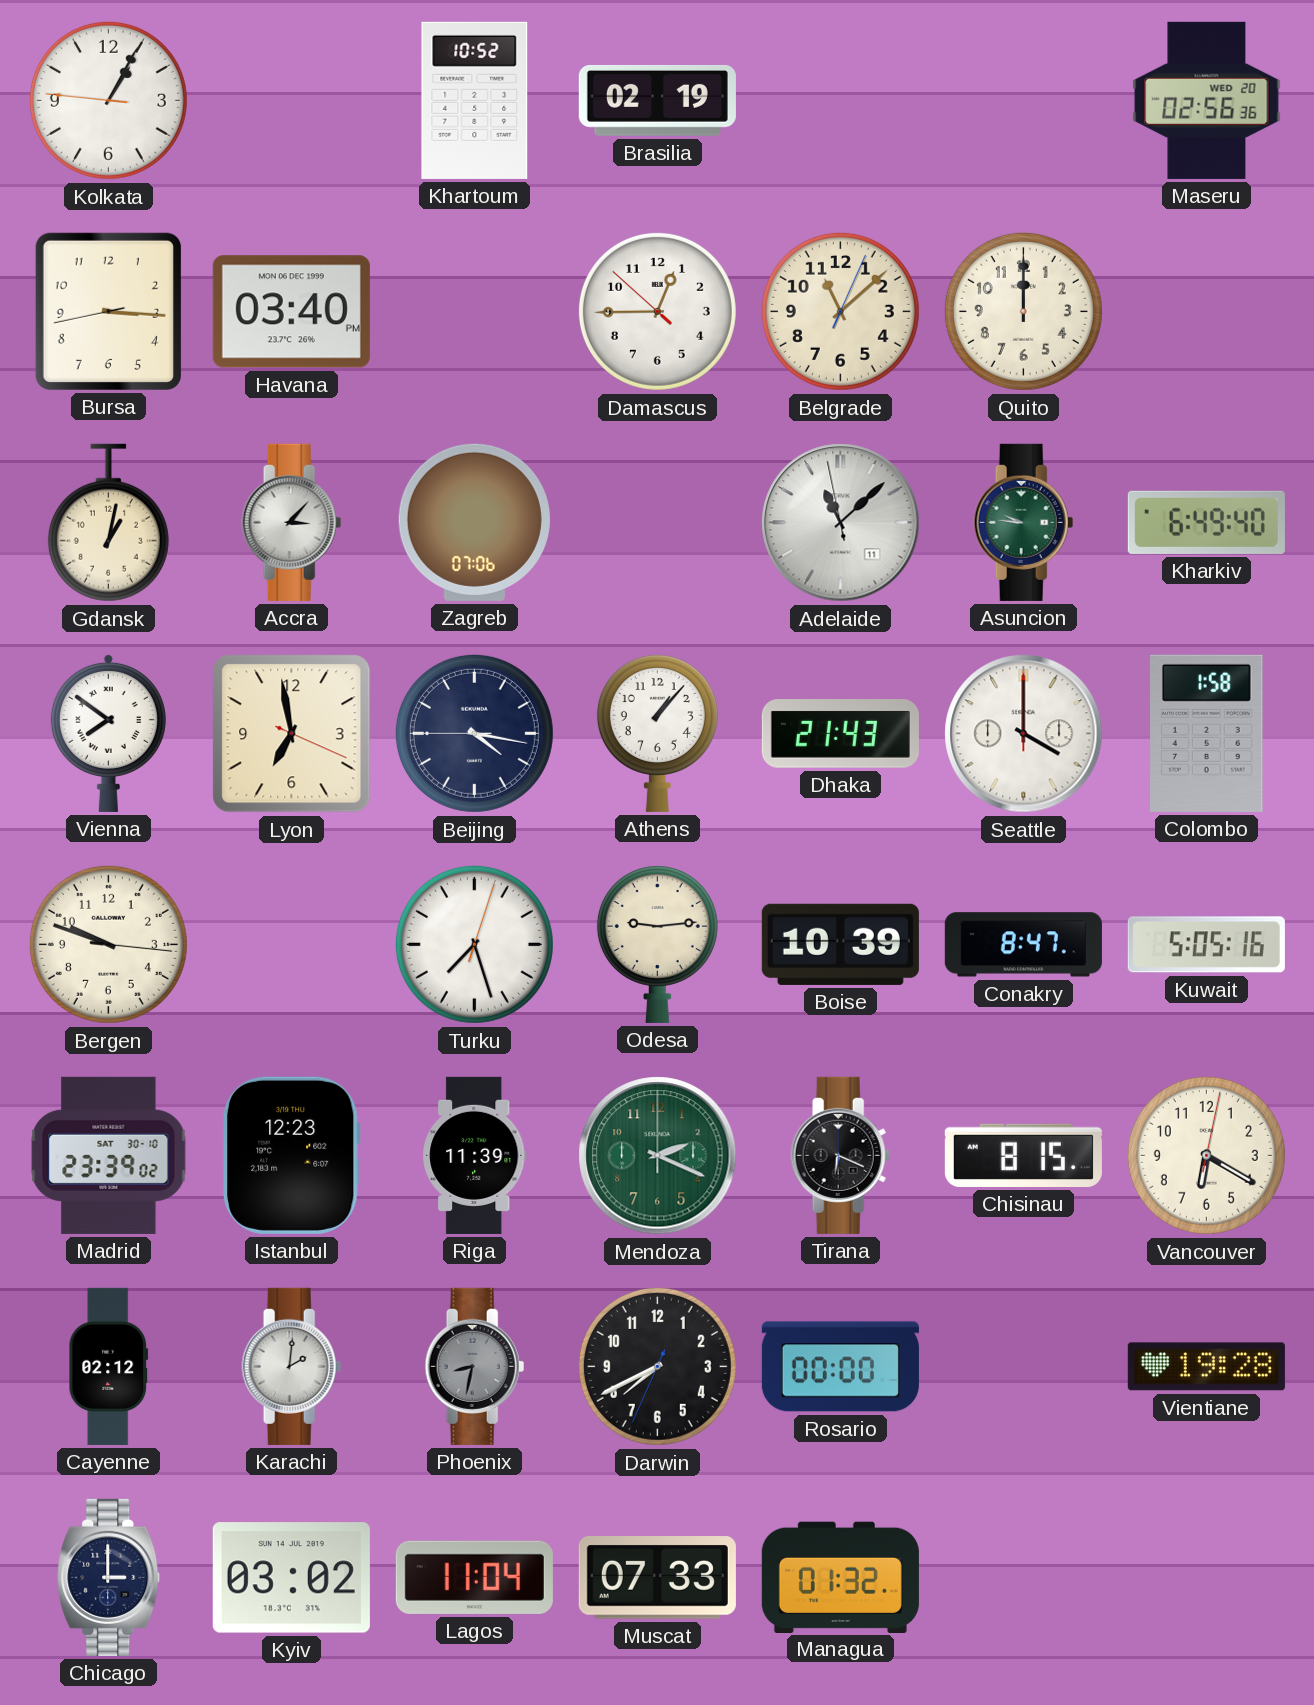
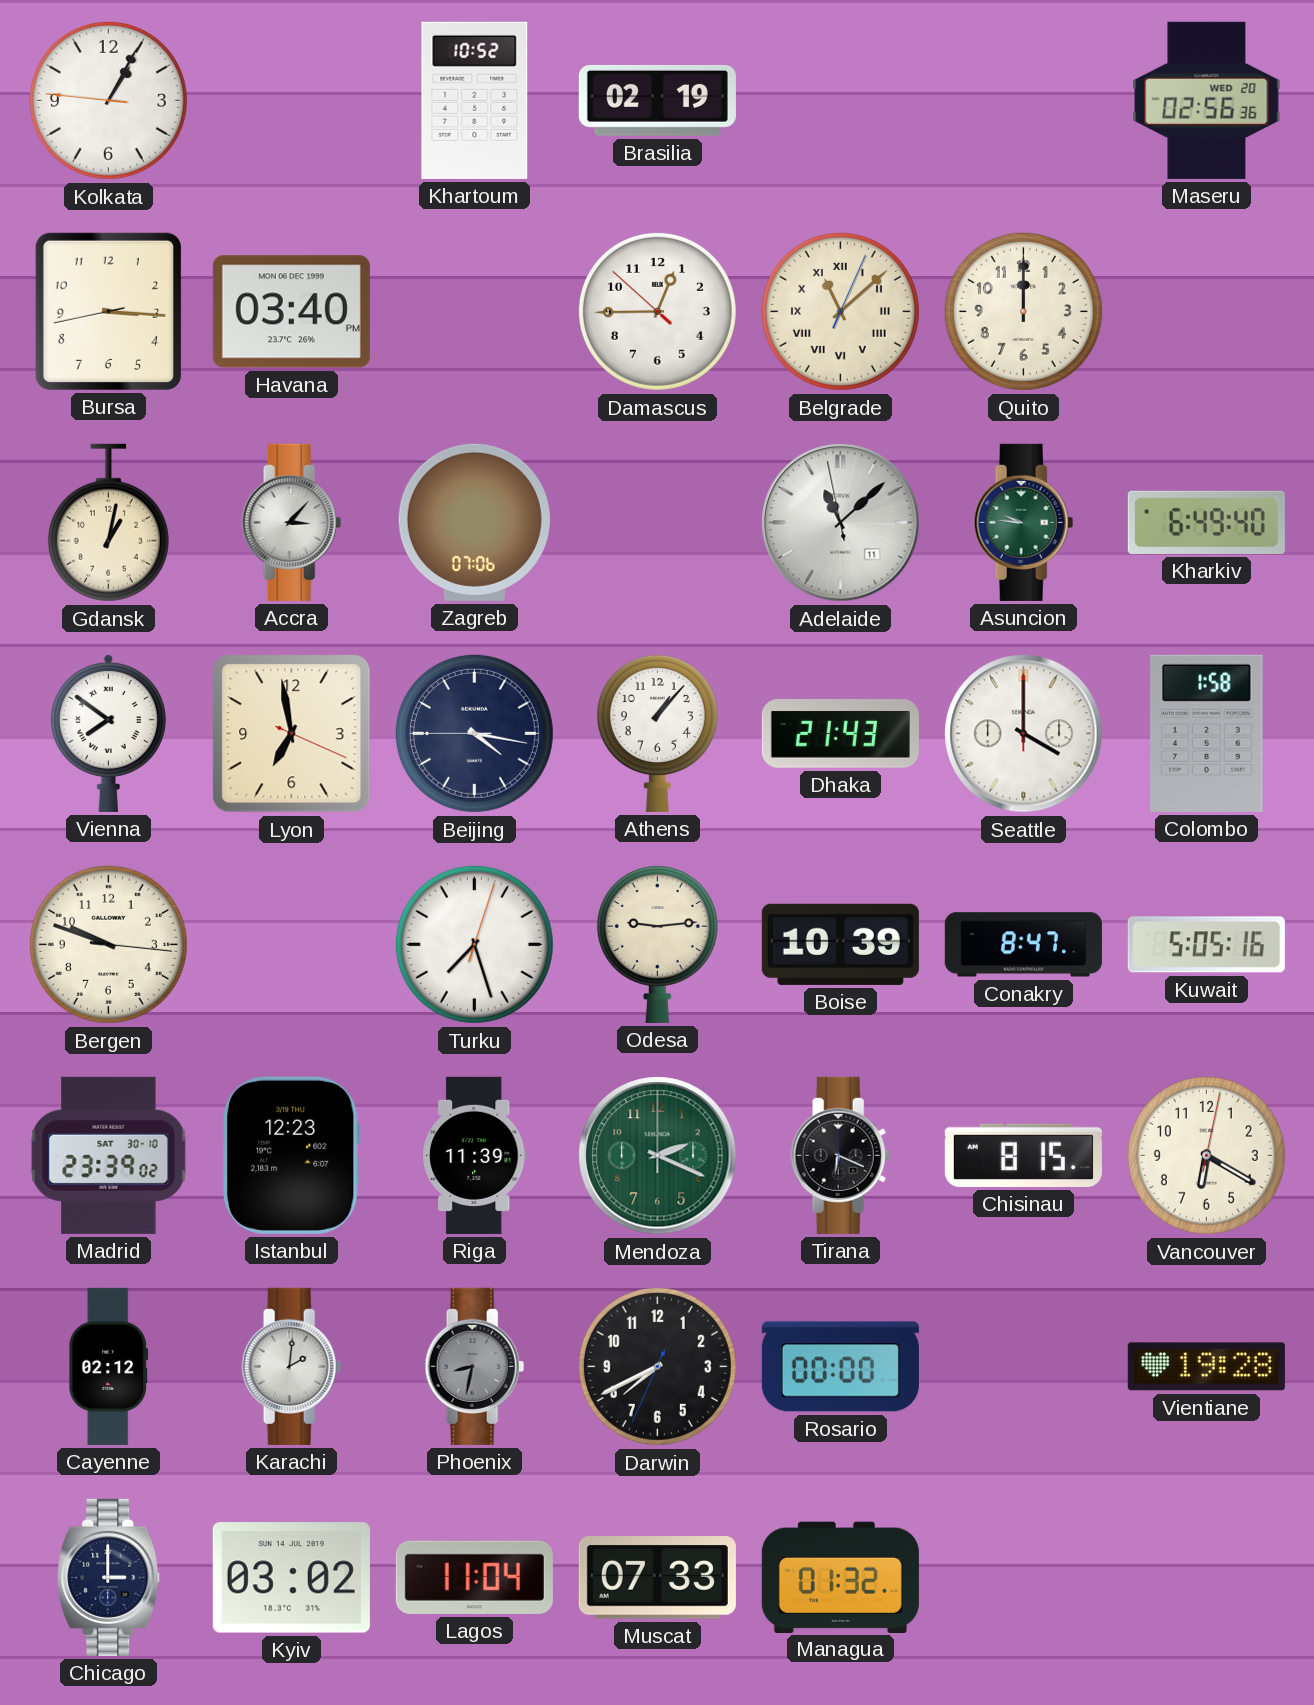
Belgrade numerals: Arabic -> Roman
